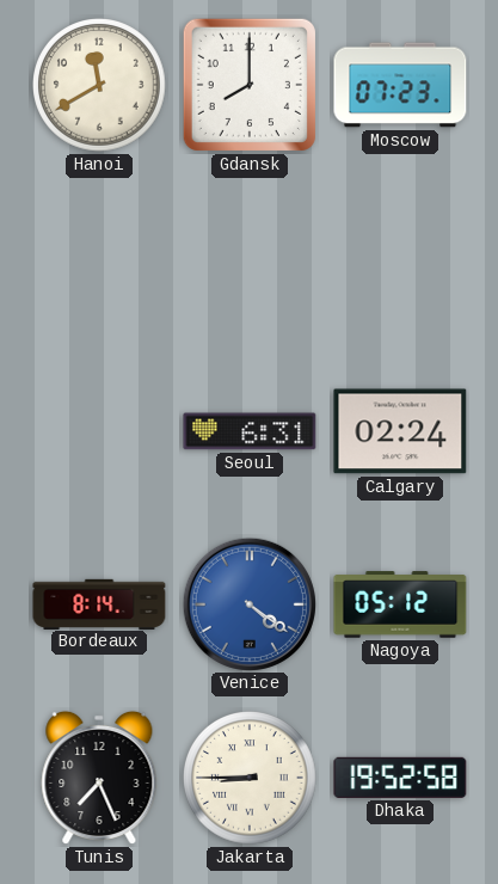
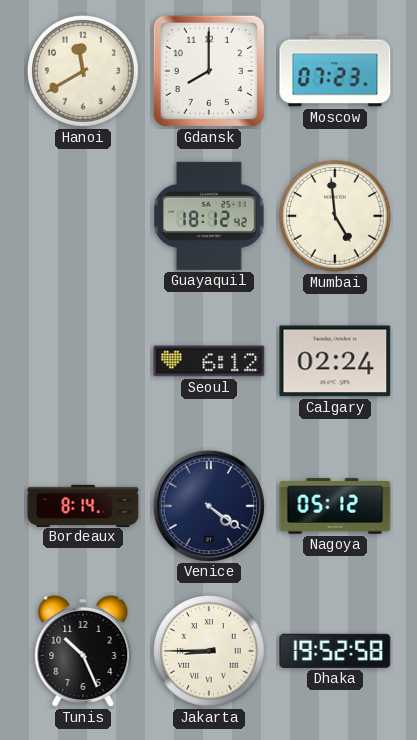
Guayaquil: none -> 18:12
Mumbai: none -> 4:59
Seoul: 6:31 -> 6:12
Venice dial: blue -> navy
Tunis: 7:26 -> 10:26
